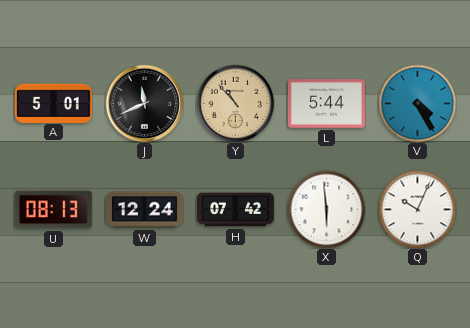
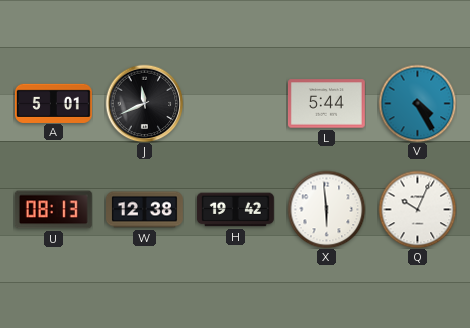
Y: 10:53 -> none
W: 12:24 -> 12:38
H: 07:42 -> 19:42
